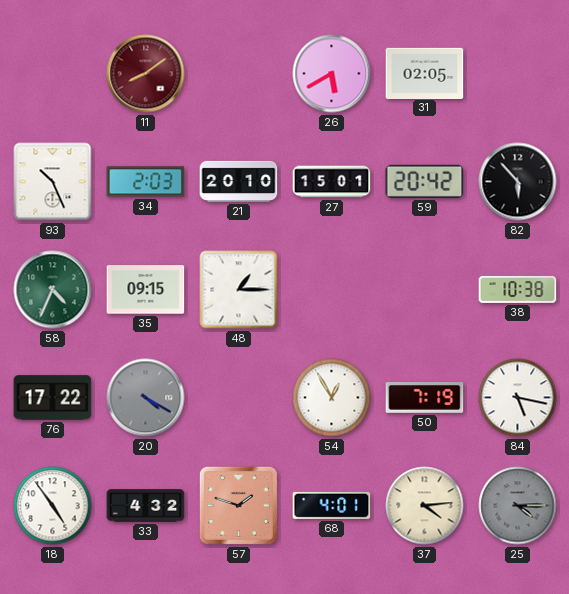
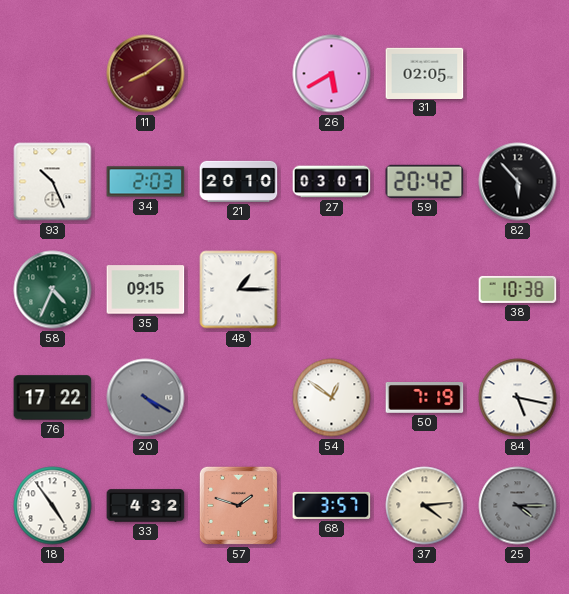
27: 15:01 -> 03:01
54: 12:55 -> 12:51
68: 4:01 -> 3:57
